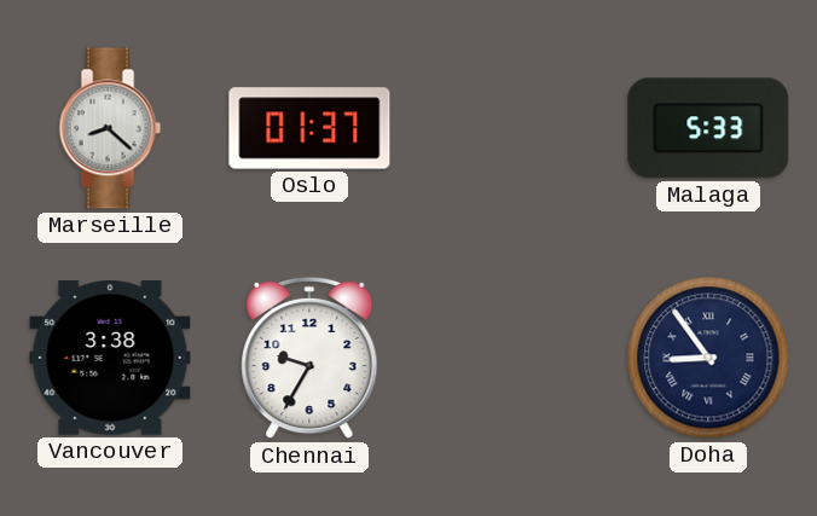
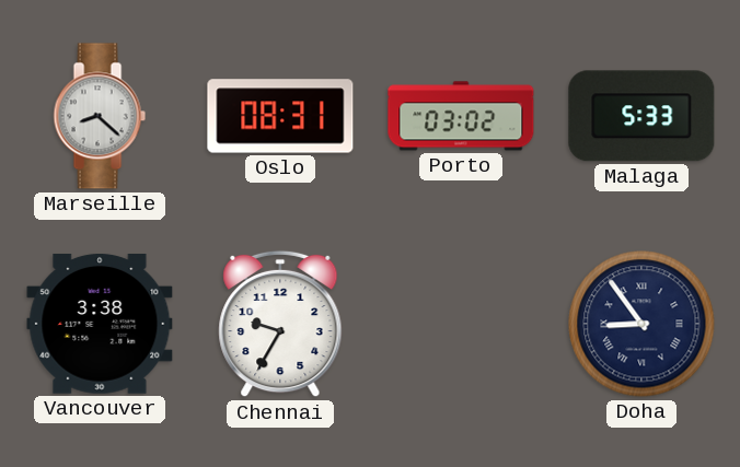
Oslo: 01:37 -> 08:31
Porto: none -> 03:02
